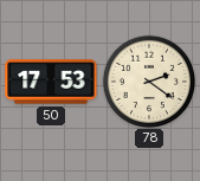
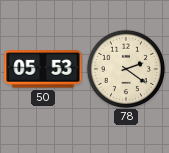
50: 17:53 -> 05:53
